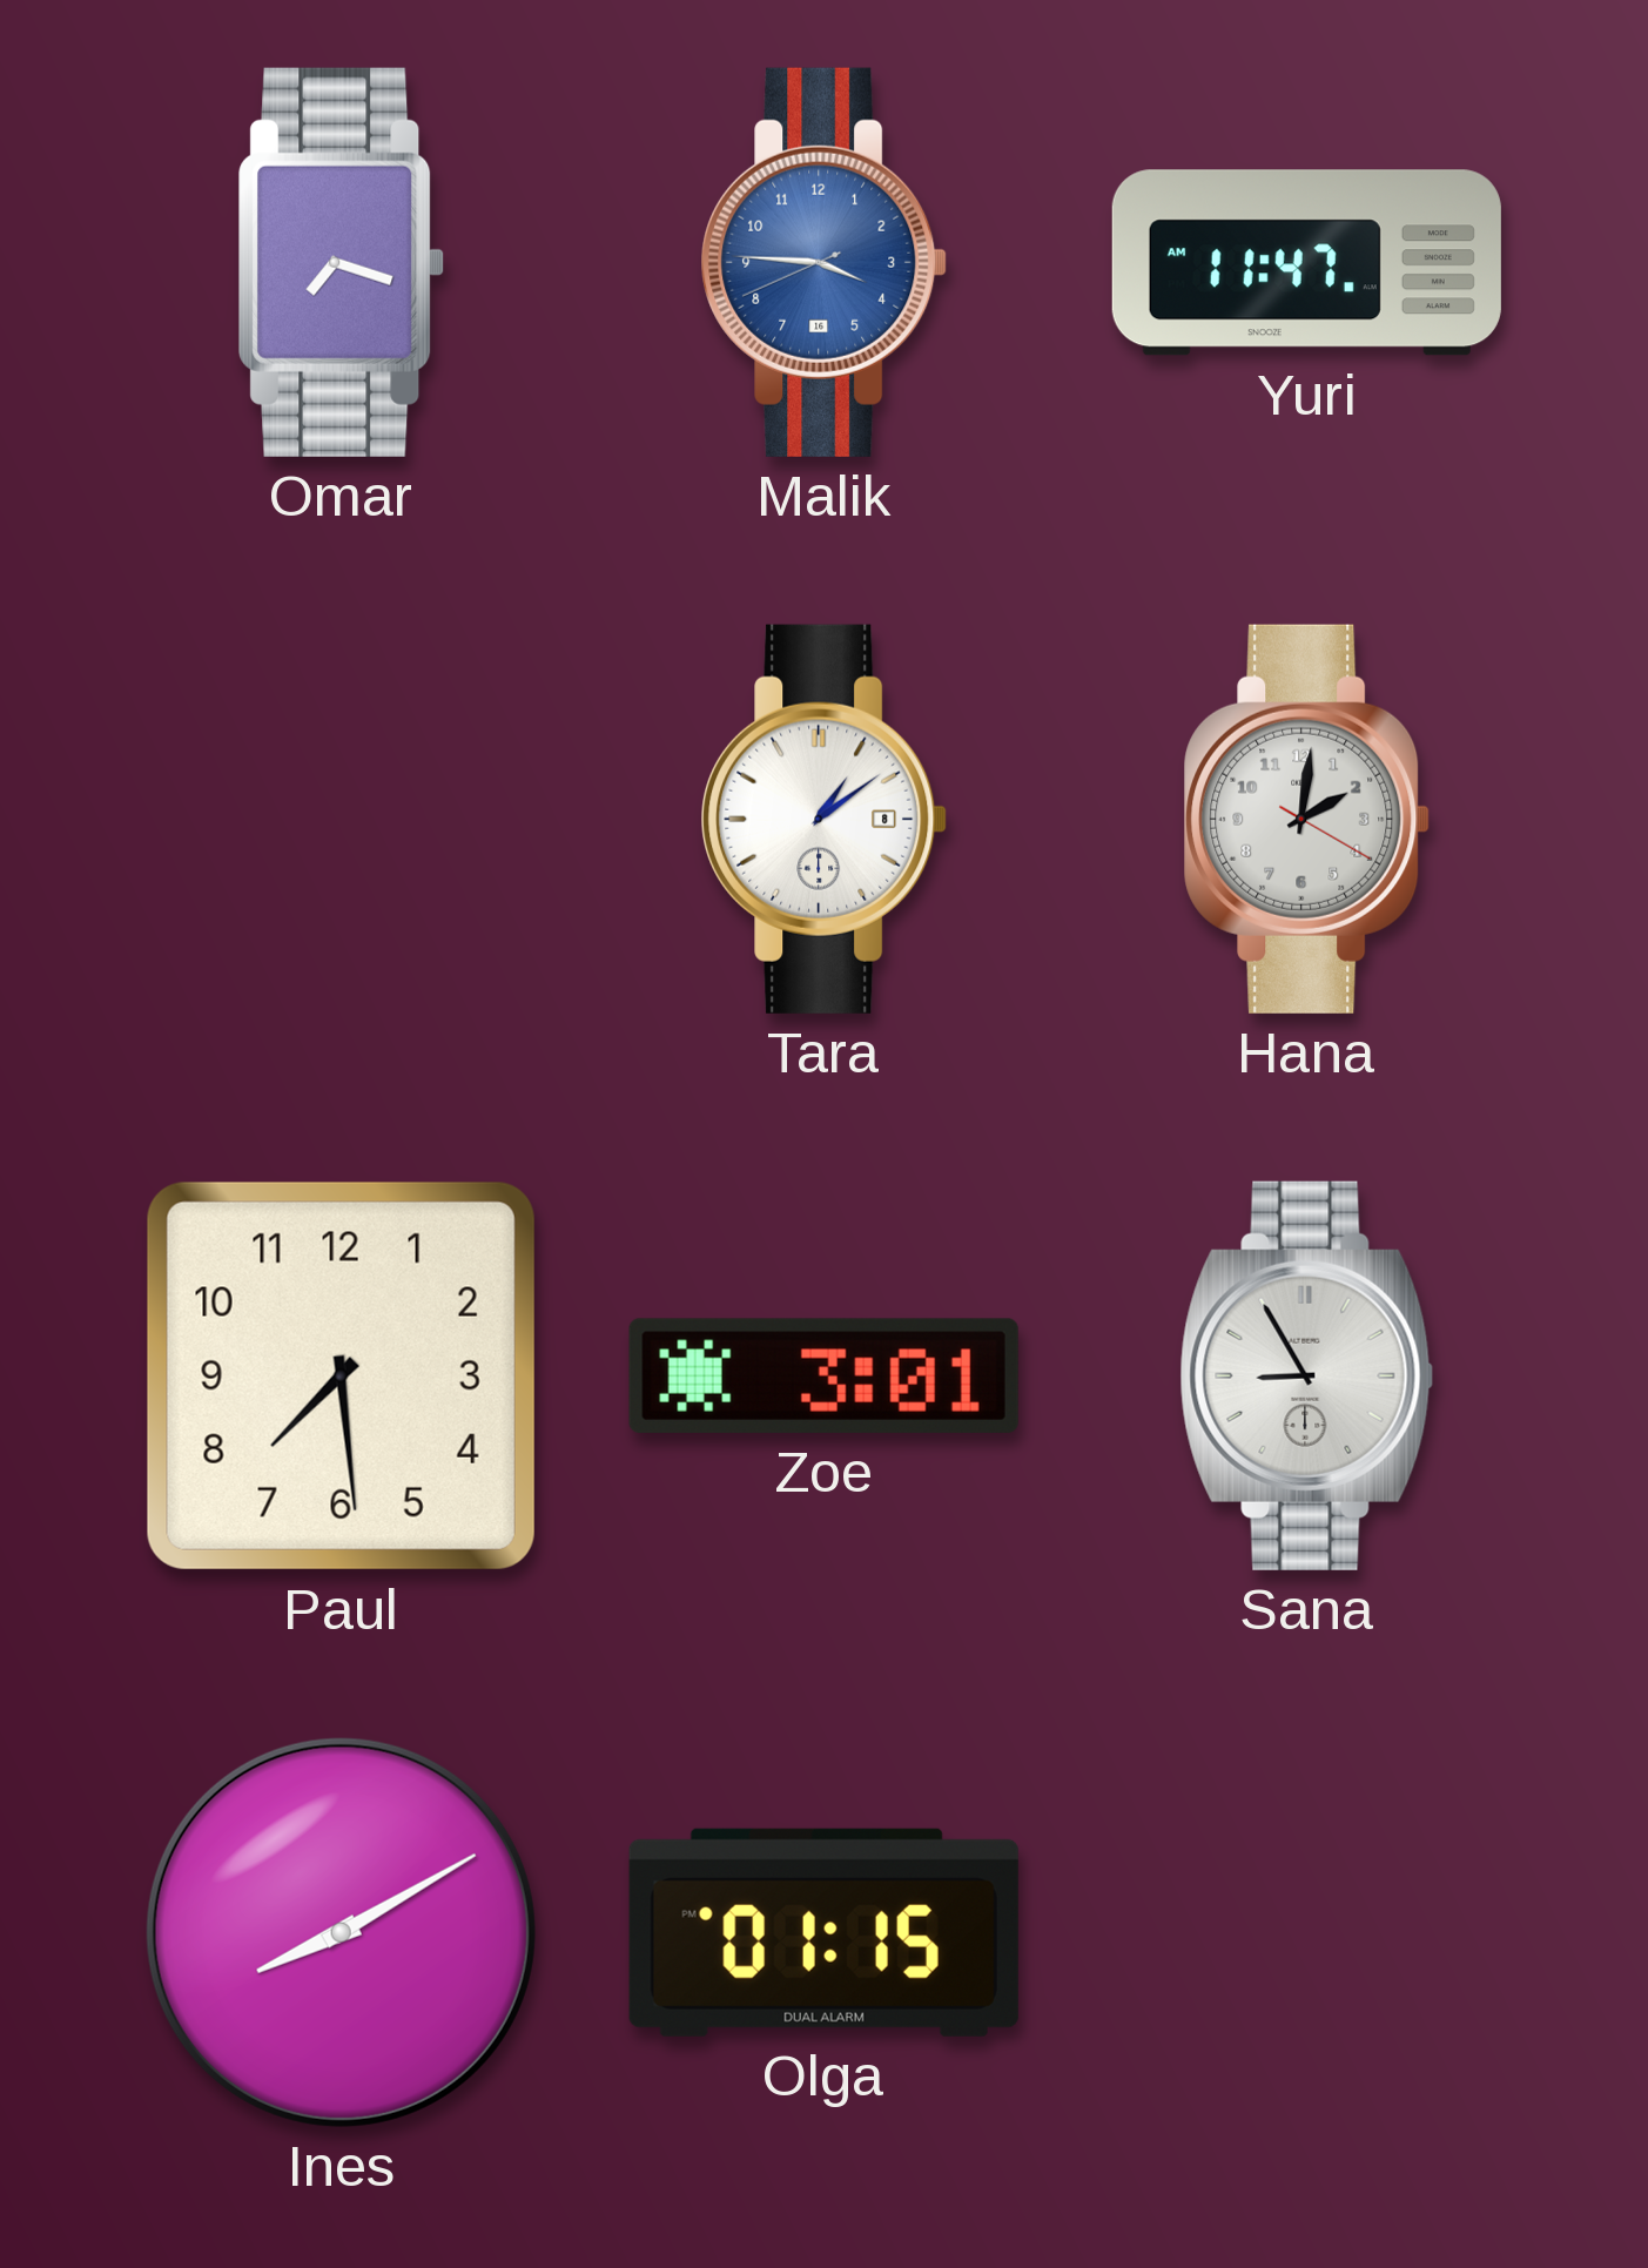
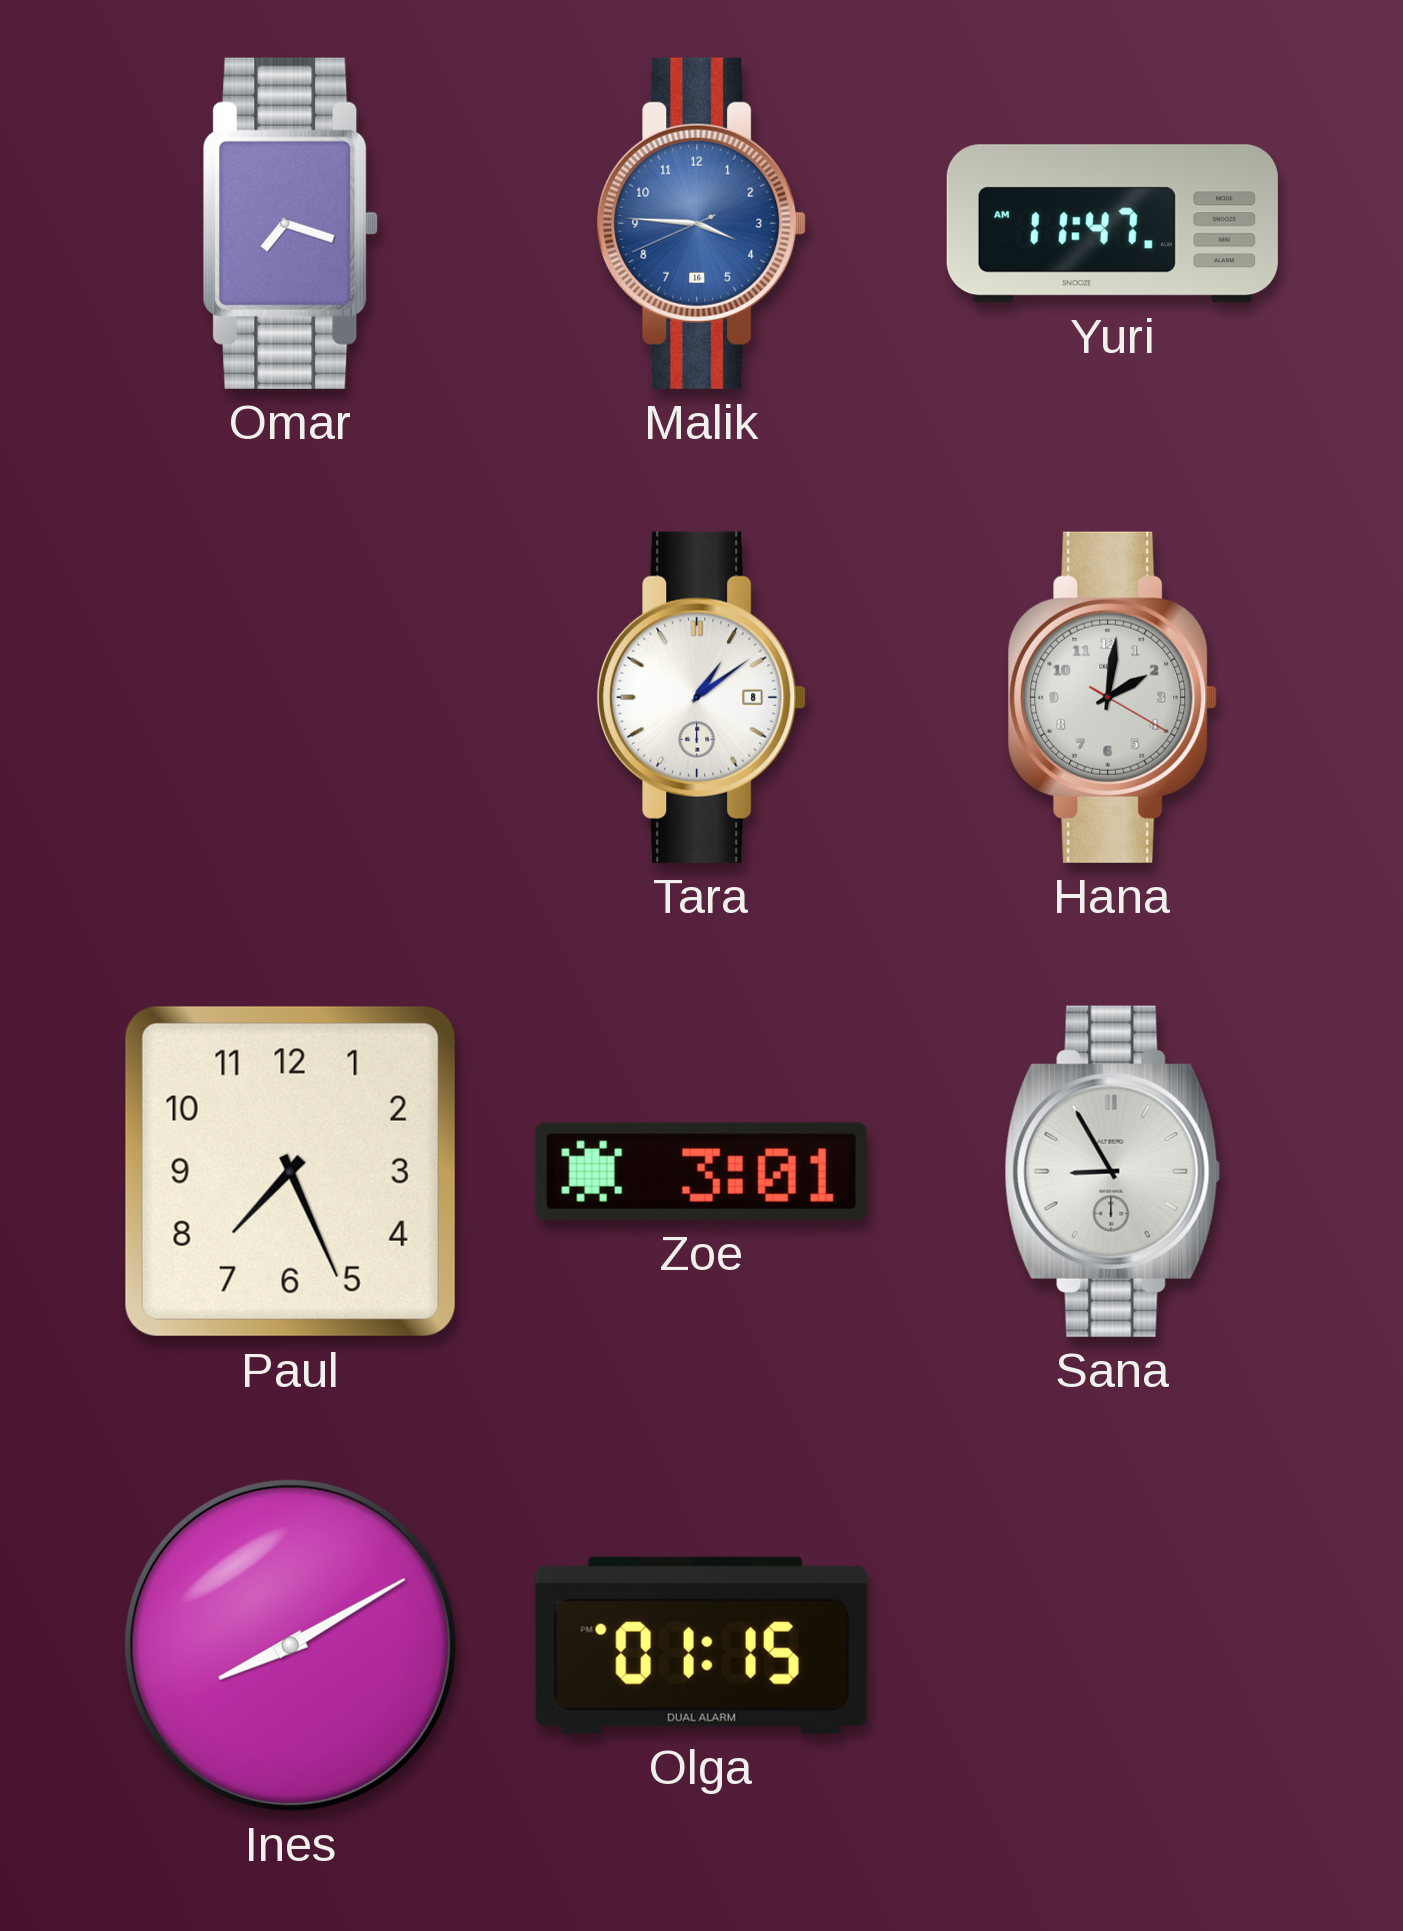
Paul: 7:29 -> 7:26
